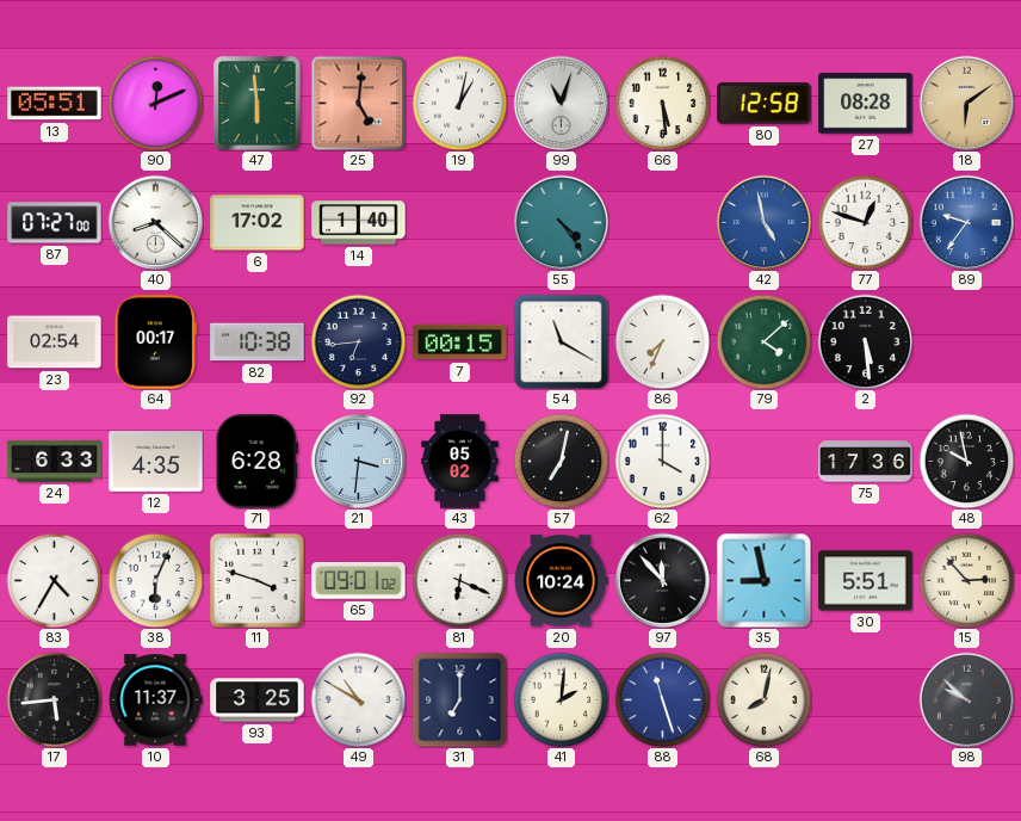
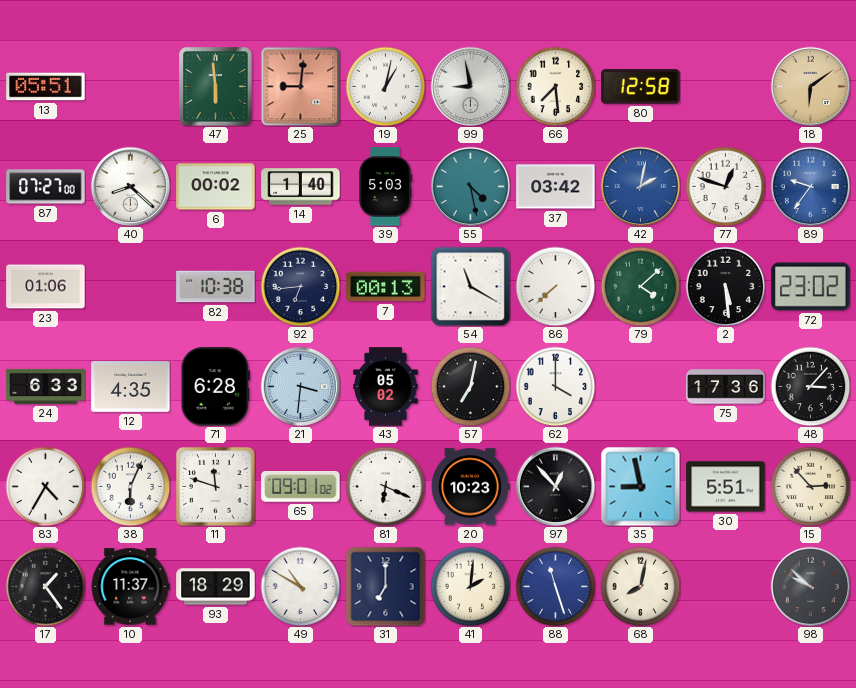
90: 12:11 -> none
25: 5:01 -> 9:01
99: 11:03 -> 8:58
66: 5:29 -> 7:29
27: 08:28 -> none
6: 17:02 -> 00:02
39: none -> 5:03
55: 4:24 -> 4:28
37: none -> 03:42
42: 4:58 -> 2:02
23: 02:54 -> 01:06
64: 00:17 -> none
7: 00:15 -> 00:13
86: 7:34 -> 7:38
72: none -> 23:02
48: 9:58 -> 3:07
11: 3:48 -> 11:48
20: 10:24 -> 10:23
97: 11:53 -> 12:53
17: 5:44 -> 1:24
93: 3:25 -> 18:29
